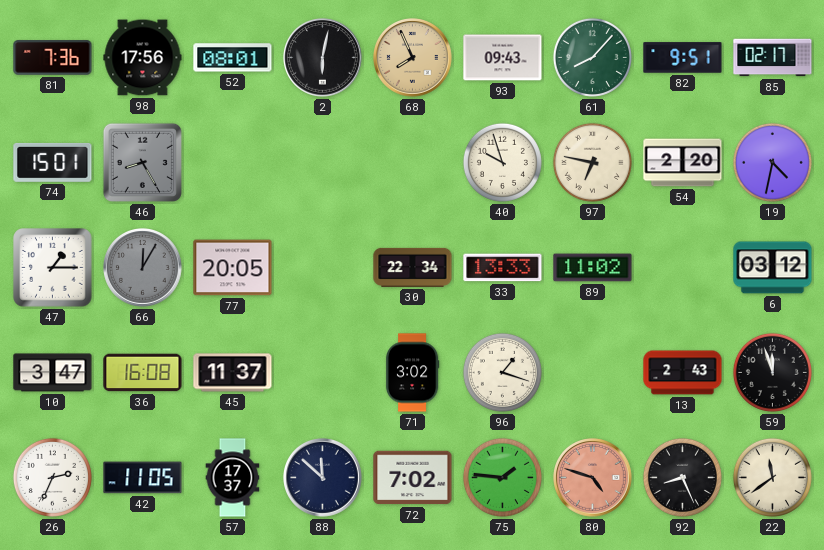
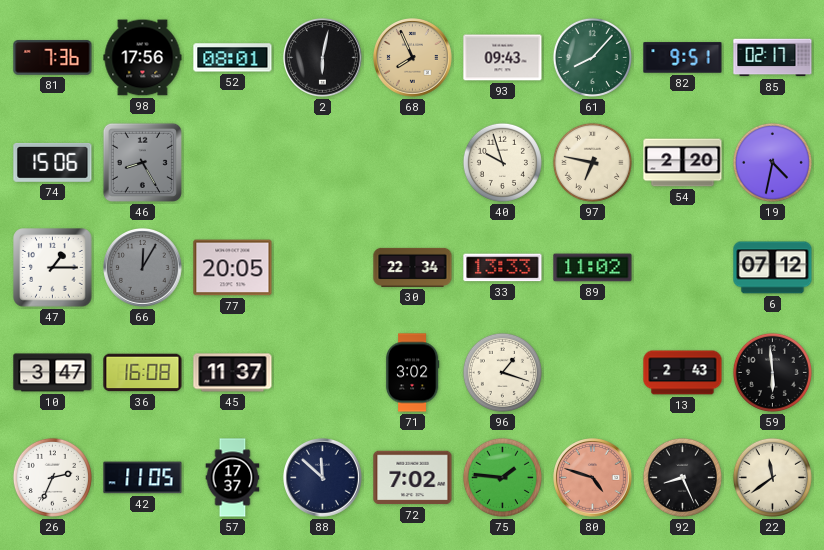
74: 15:01 -> 15:06
6: 03:12 -> 07:12
59: 11:57 -> 5:59
